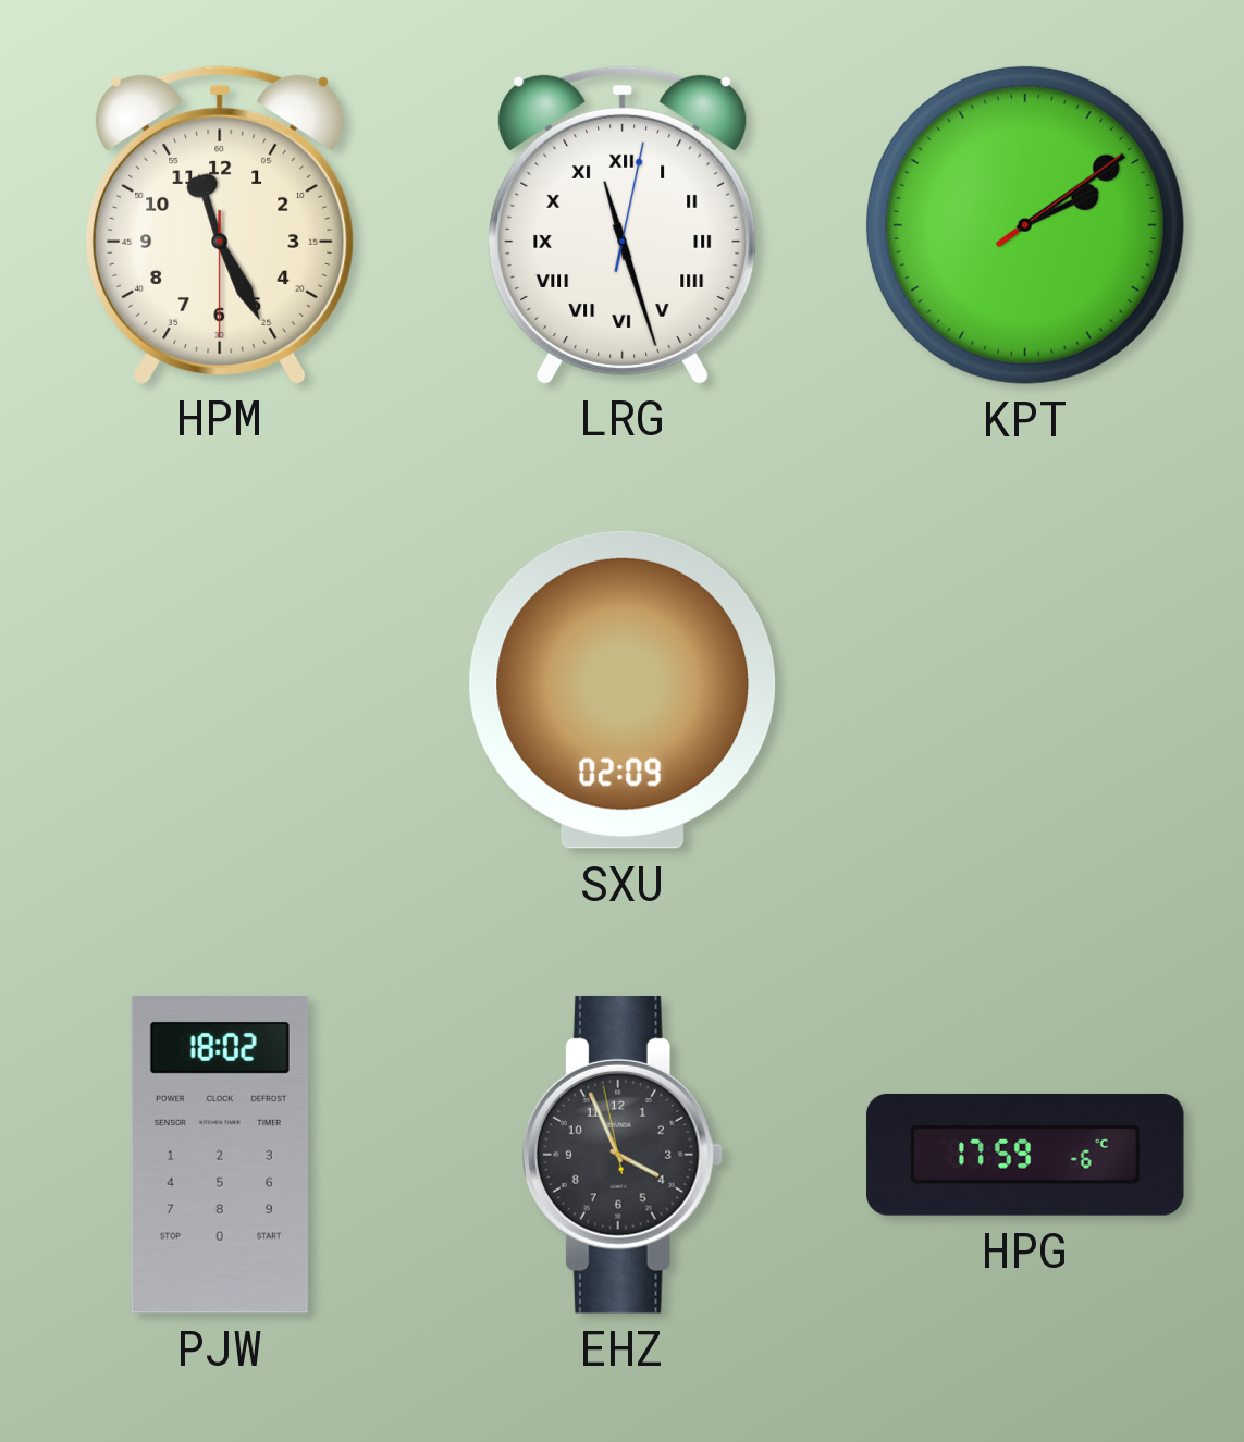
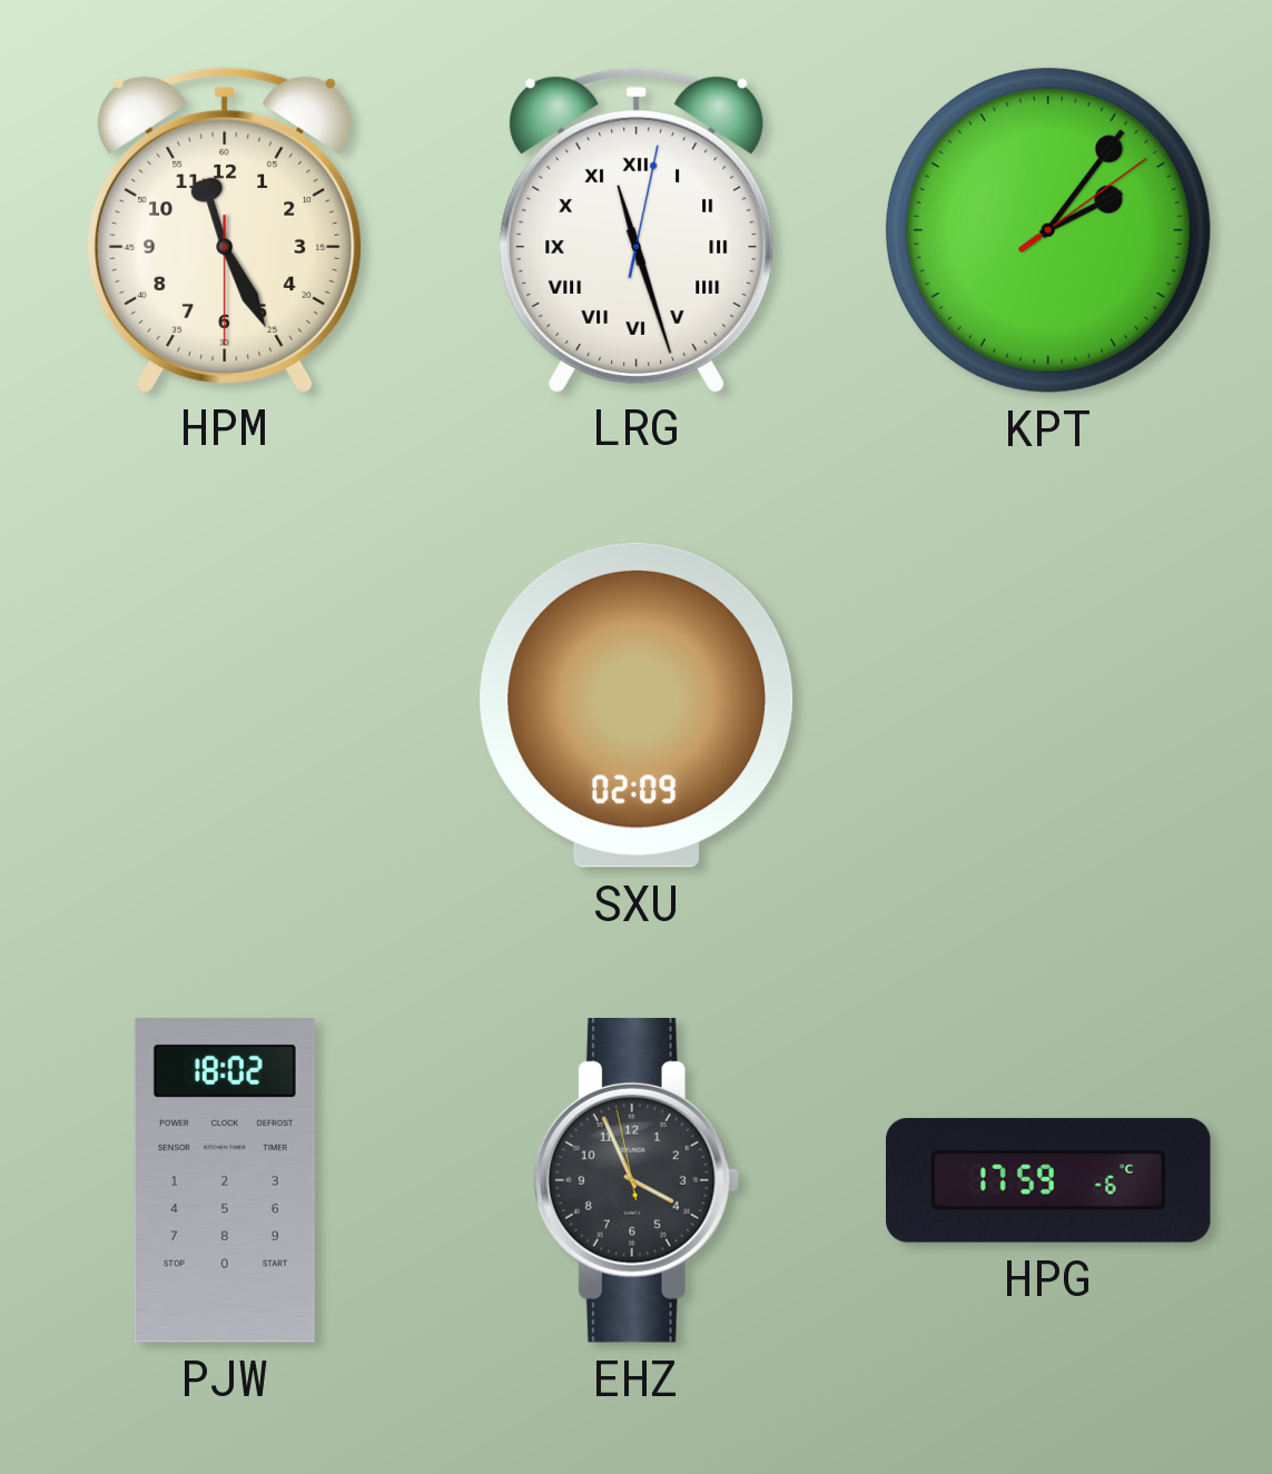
KPT: 2:09 -> 2:06
